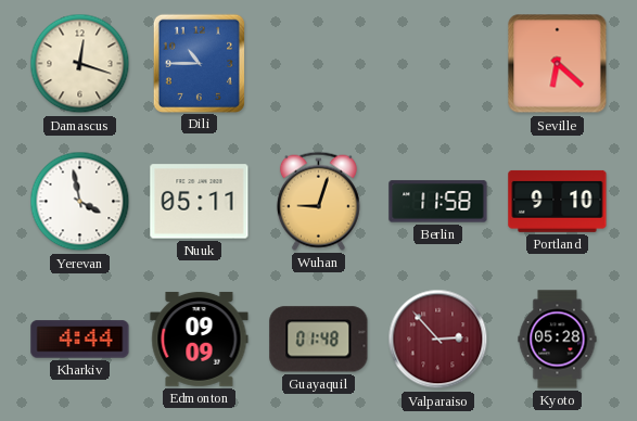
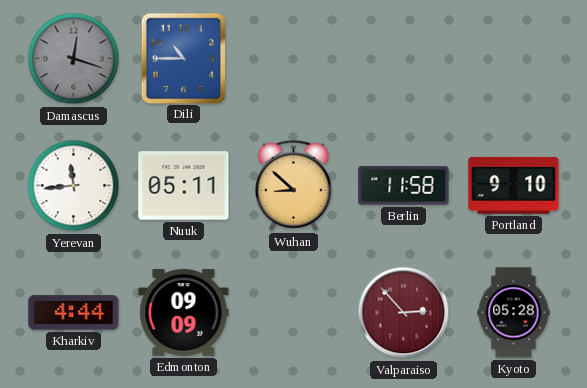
Damascus dial: cream -> grey
Seville: 6:22 -> none
Yerevan: 3:58 -> 11:44
Wuhan: 9:03 -> 8:52
Guayaquil: 01:48 -> none
